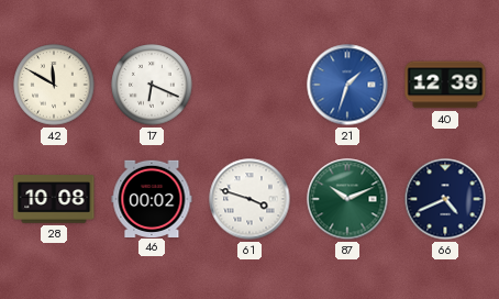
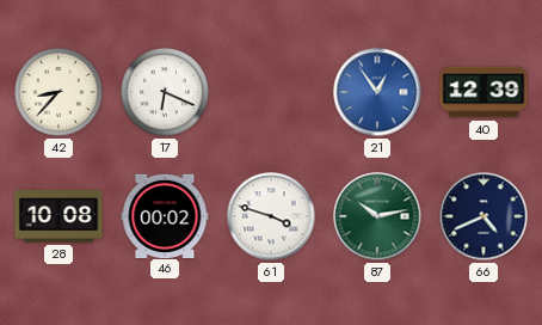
42: 11:50 -> 8:37
21: 1:33 -> 12:54
87: 10:11 -> 10:13
